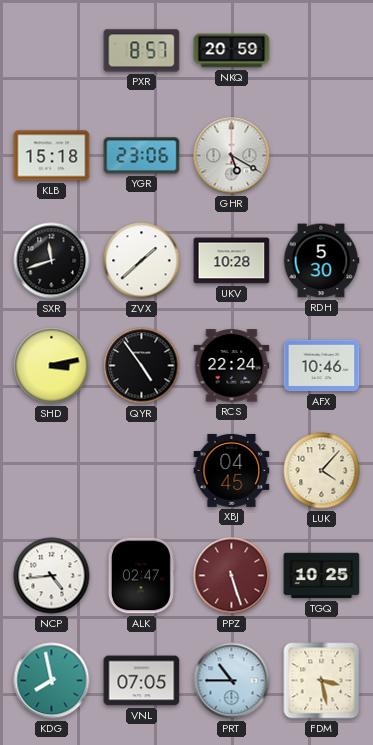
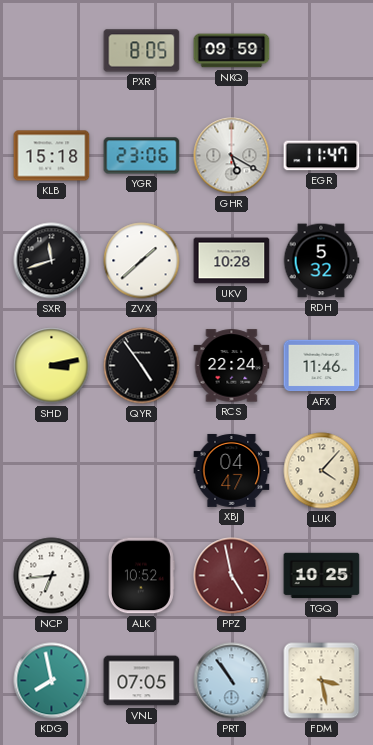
PXR: 8:57 -> 8:05
NKQ: 20:59 -> 09:59
EGR: none -> 11:47
RDH: 5:30 -> 5:32
AFX: 10:46 -> 11:46
XBJ: 04:45 -> 04:47
NCP: 4:44 -> 6:44
ALK: 02:47 -> 10:52
PPZ: 5:27 -> 4:58
PRT: 10:45 -> 10:54
